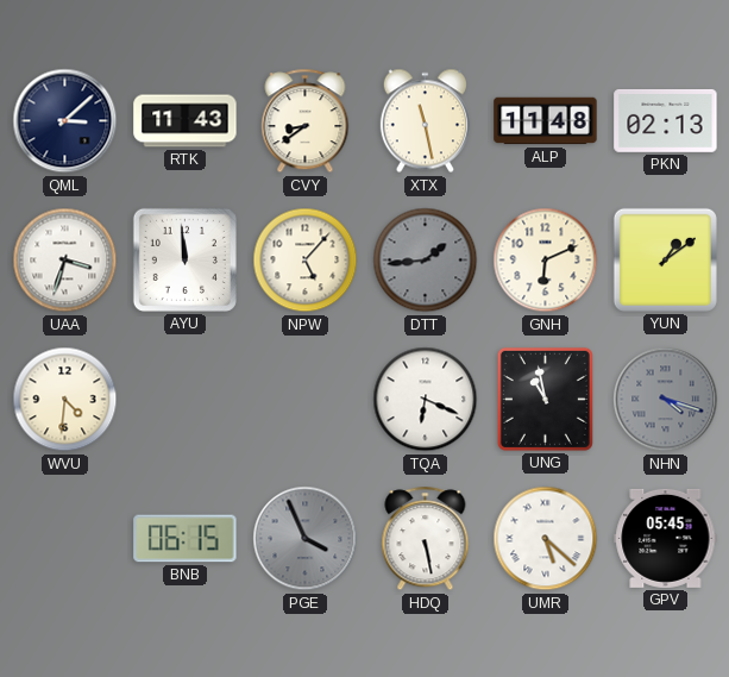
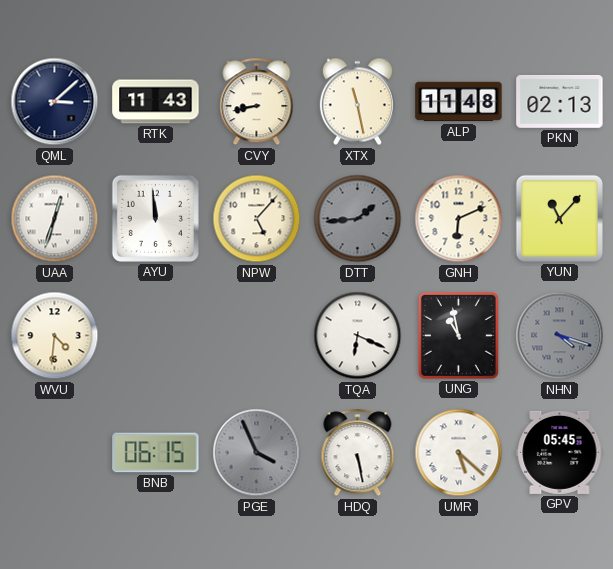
CVY: 8:39 -> 8:43
UAA: 3:33 -> 12:33
YUN: 1:09 -> 11:07
